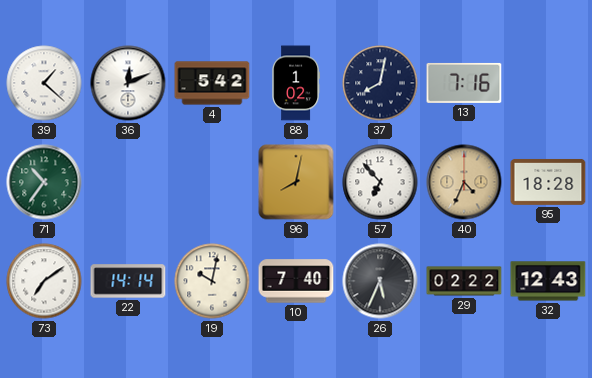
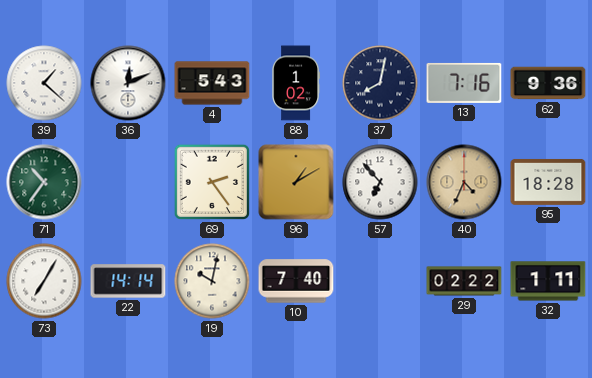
4: 5:42 -> 5:43
62: none -> 9:36
69: none -> 2:24
96: 8:02 -> 1:10
73: 7:09 -> 7:05
26: 5:34 -> none
32: 12:43 -> 1:11
